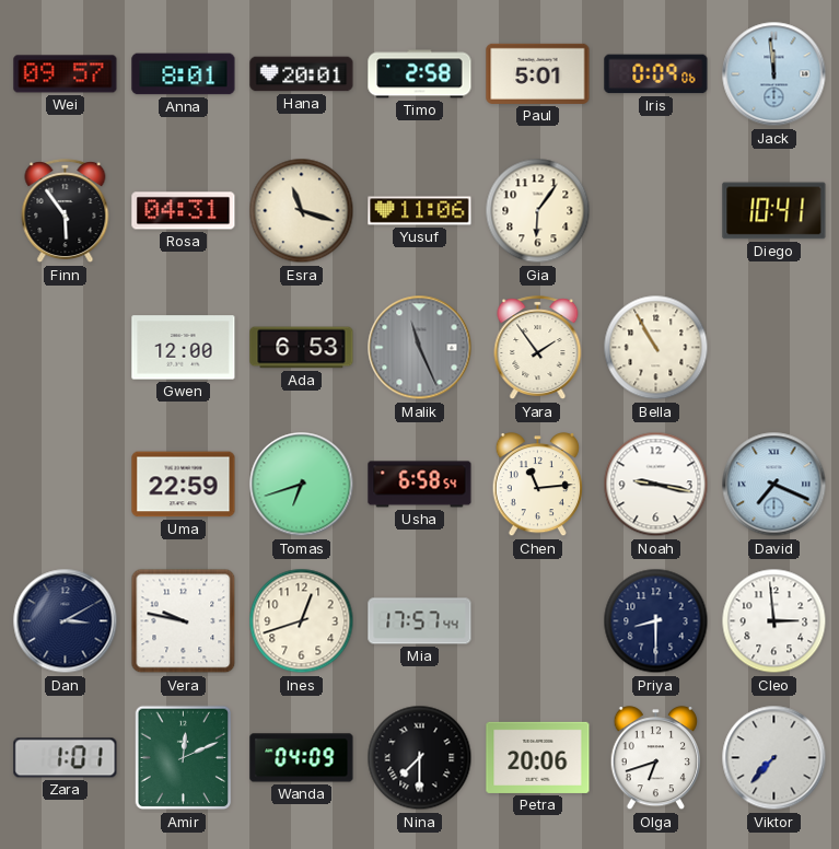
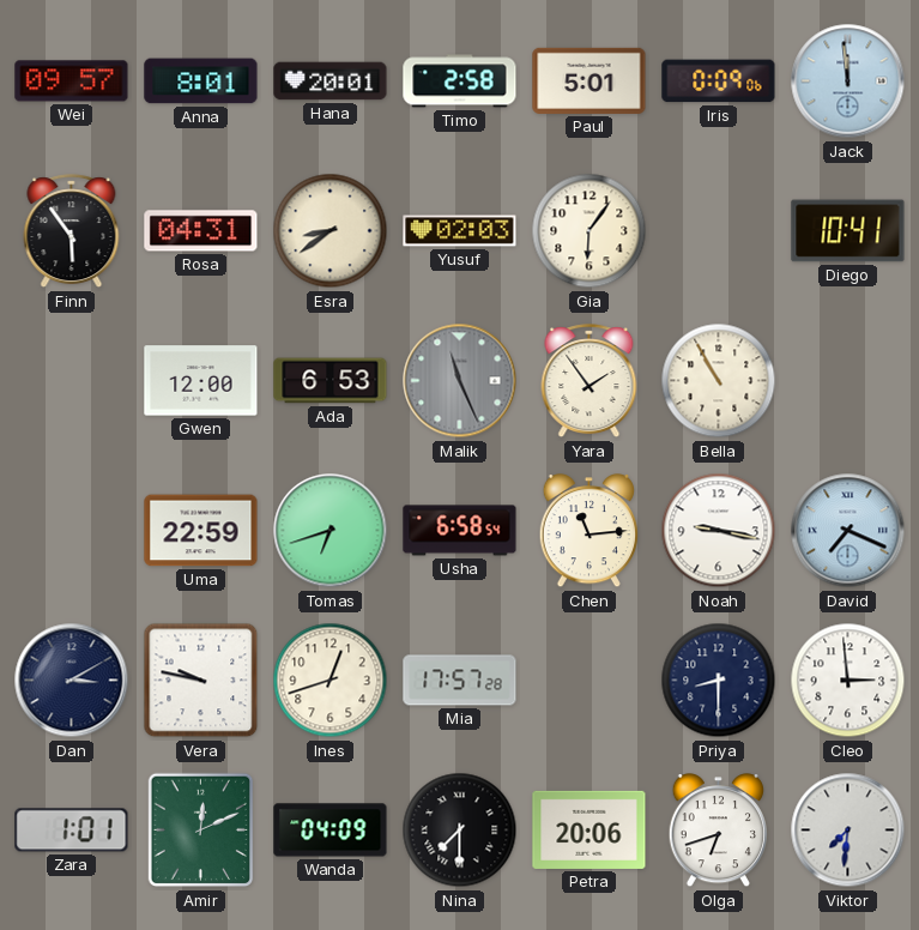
Esra: 11:18 -> 8:39
Yusuf: 11:06 -> 02:03
Mia: 17:57:44 -> 17:57:28
Viktor: 7:37 -> 7:31
